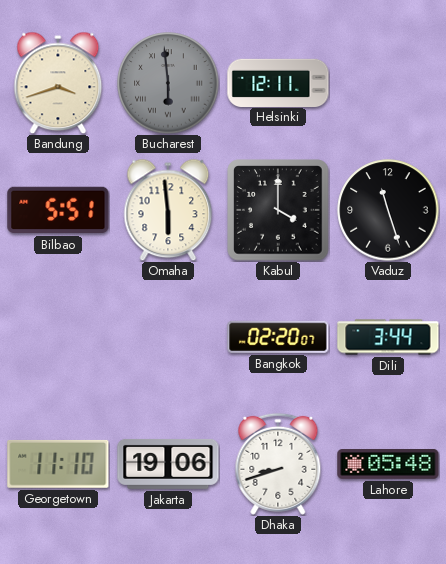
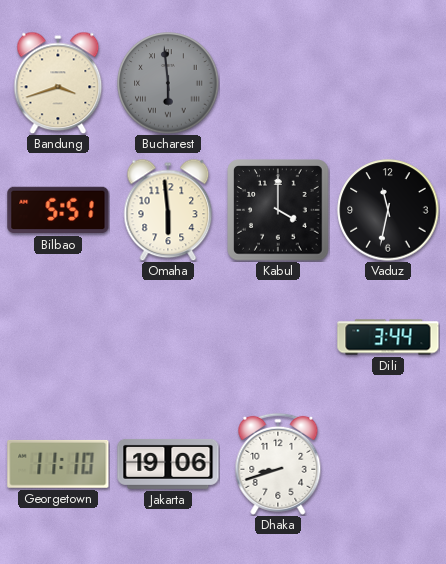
Helsinki: 12:11 -> none
Vaduz: 11:27 -> 11:32
Bangkok: 02:20 -> none
Lahore: 05:48 -> none
